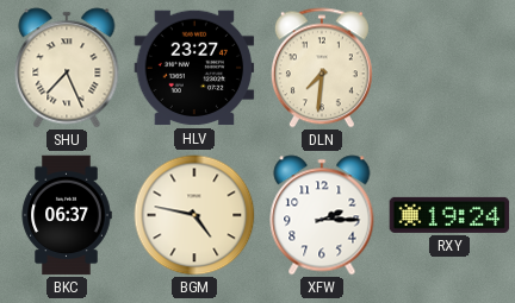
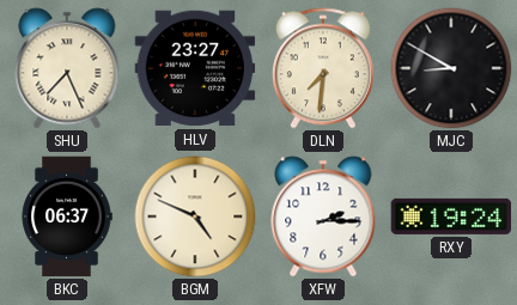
MJC: none -> 8:50
BGM: 4:47 -> 4:49
